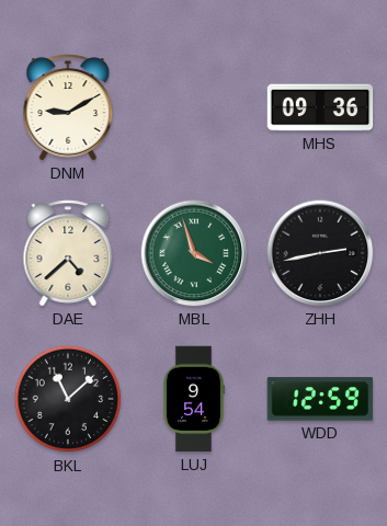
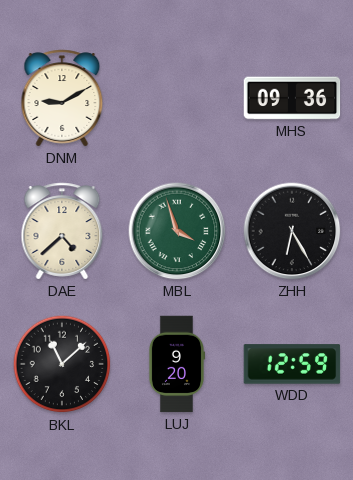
ZHH: 2:43 -> 6:25
LUJ: 9:54 -> 9:20
